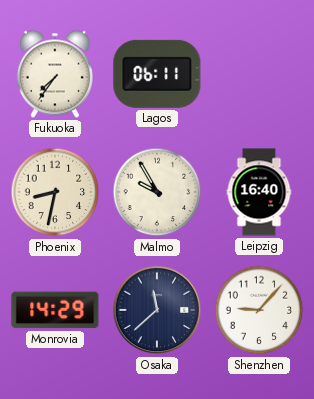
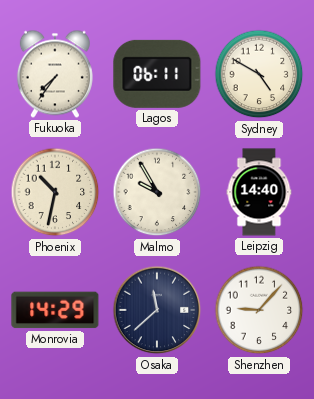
Sydney: none -> 4:50
Phoenix: 8:32 -> 10:32
Leipzig: 16:40 -> 14:40
